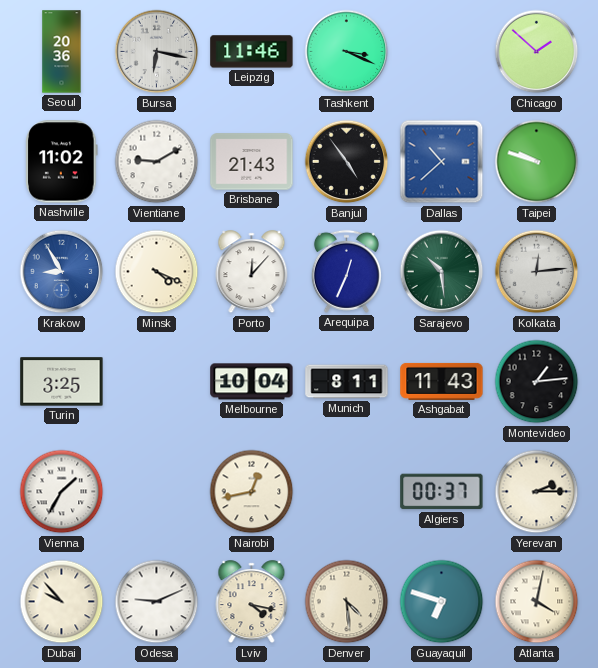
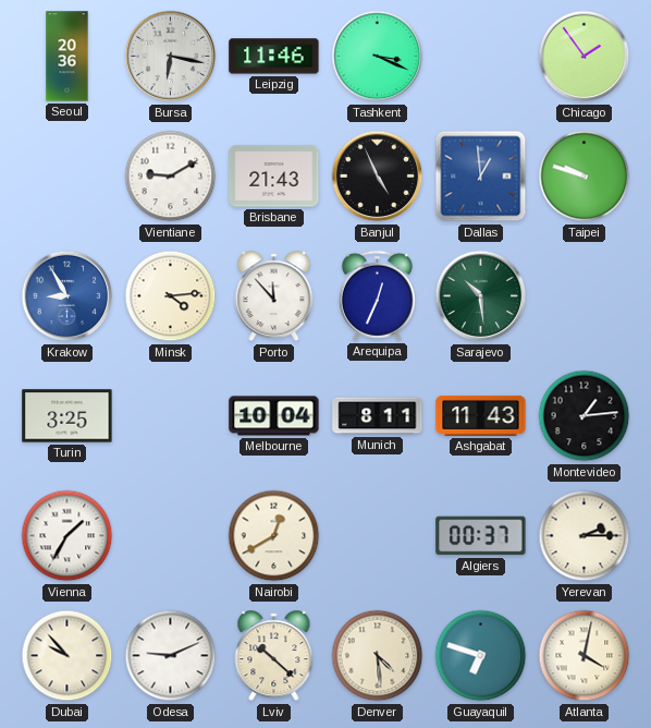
Chicago: 1:52 -> 1:54
Nashville: 11:02 -> none
Banjul: 4:54 -> 4:56
Dallas: 10:38 -> 12:59
Minsk: 4:19 -> 4:14
Porto: 12:07 -> 11:53
Kolkata: 12:14 -> none
Nairobi: 12:43 -> 12:40
Lviv: 4:17 -> 10:22
